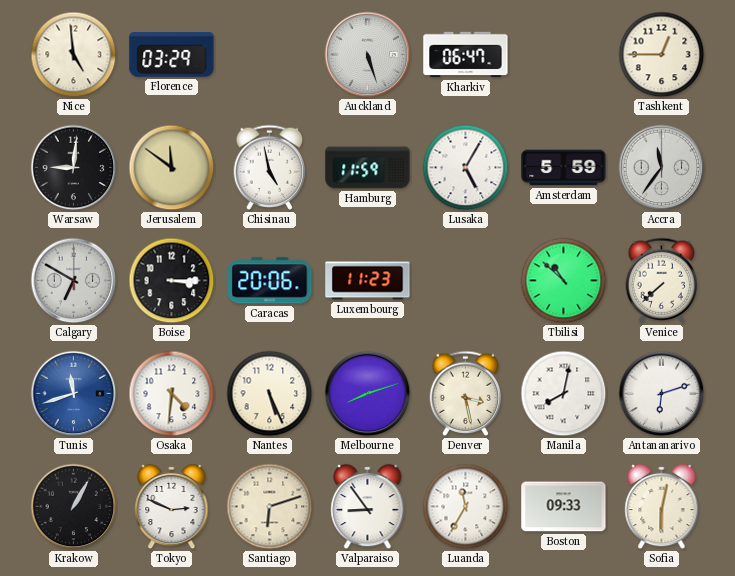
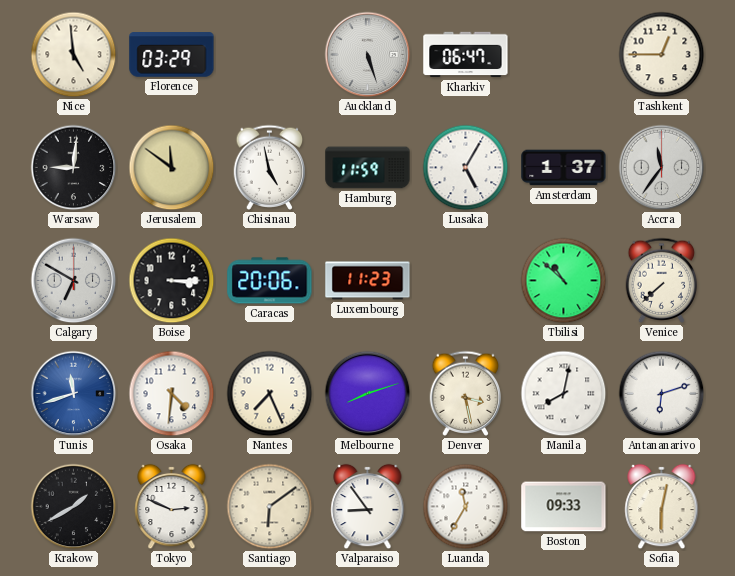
Amsterdam: 5:59 -> 1:37
Nantes: 5:26 -> 7:26
Krakow: 1:05 -> 1:40
Santiago: 6:12 -> 6:09
